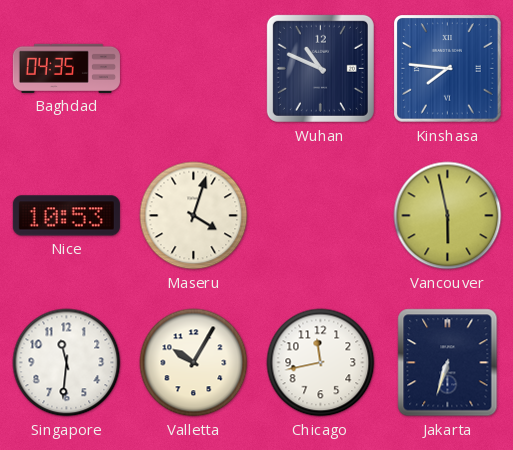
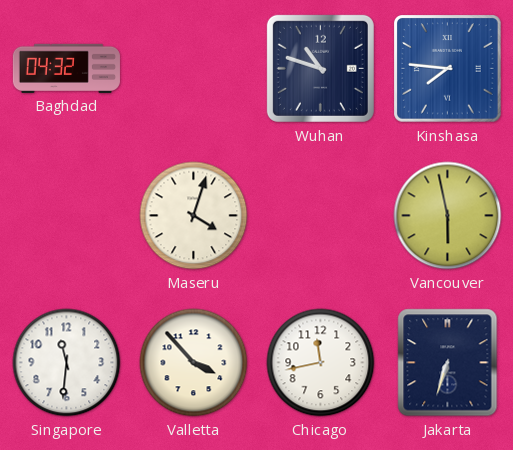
Baghdad: 04:35 -> 04:32
Wuhan: 10:49 -> 10:48
Nice: 10:53 -> none
Valletta: 10:05 -> 3:53
